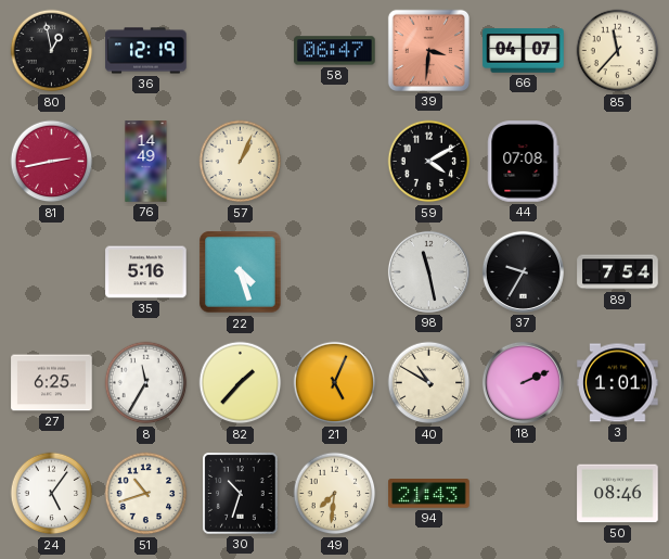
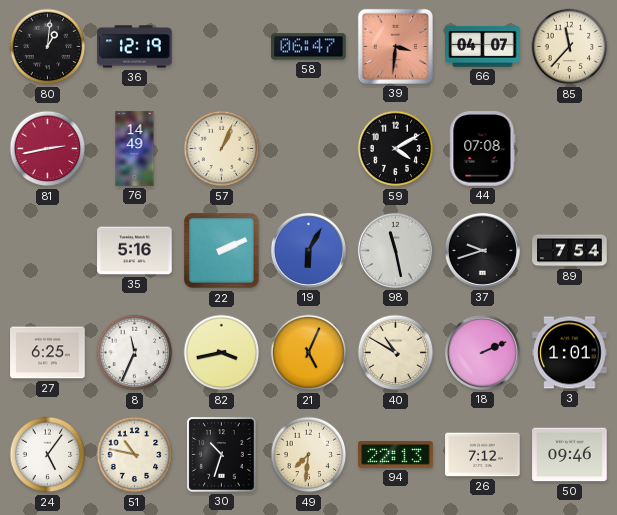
80: 12:58 -> 1:01
22: 4:27 -> 2:11
19: none -> 6:05
37: 9:35 -> 9:42
8: 11:35 -> 11:34
82: 1:37 -> 3:43
51: 10:42 -> 10:47
94: 21:43 -> 22:13
26: none -> 7:12
50: 08:46 -> 09:46
